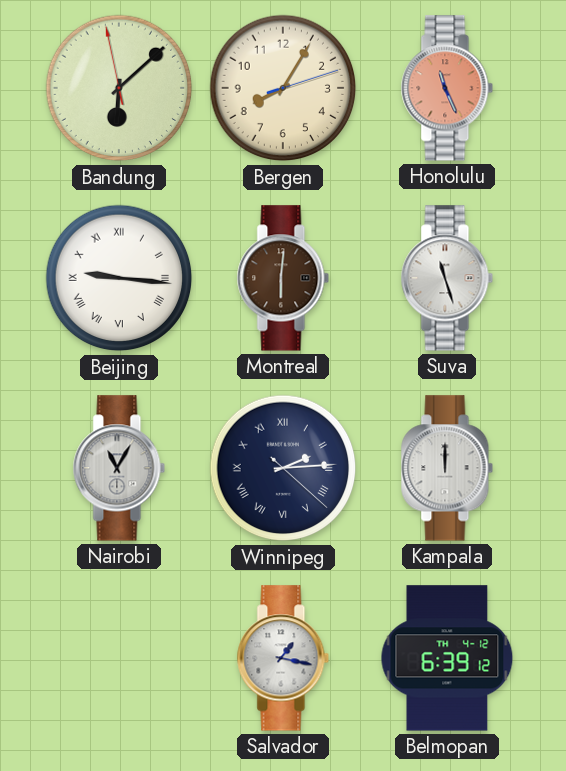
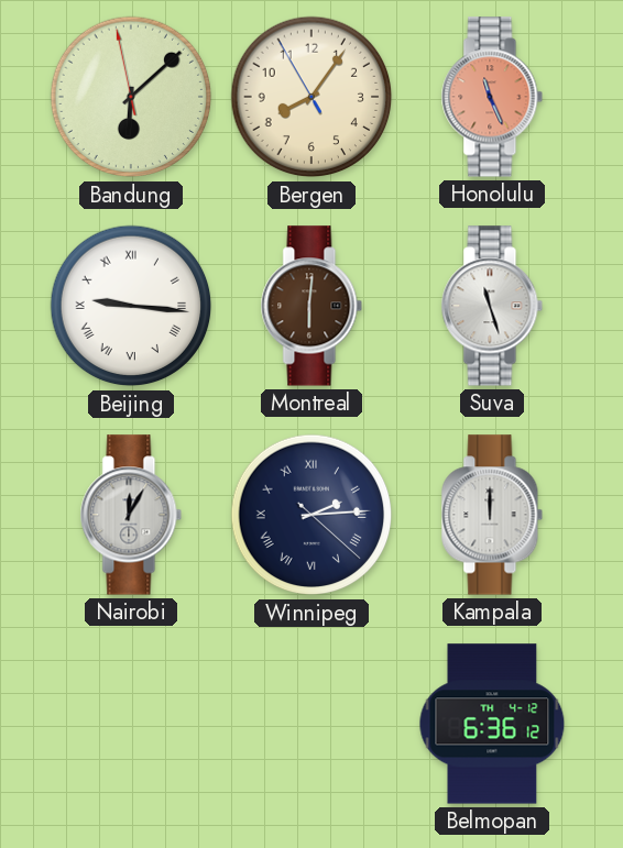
Bergen: 8:05:12 -> 8:05:55
Nairobi: 11:05 -> 12:05
Salvador: 1:17 -> none
Belmopan: 6:39 -> 6:36
